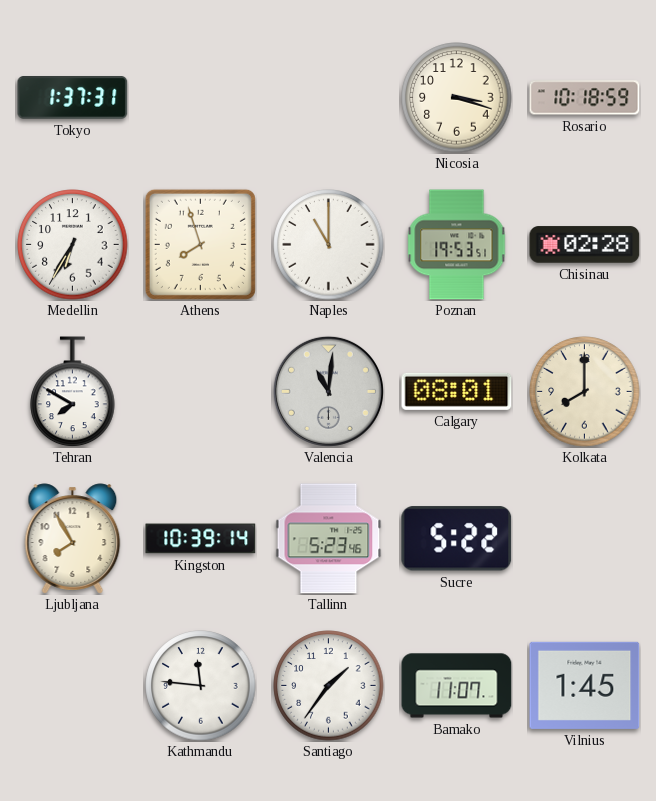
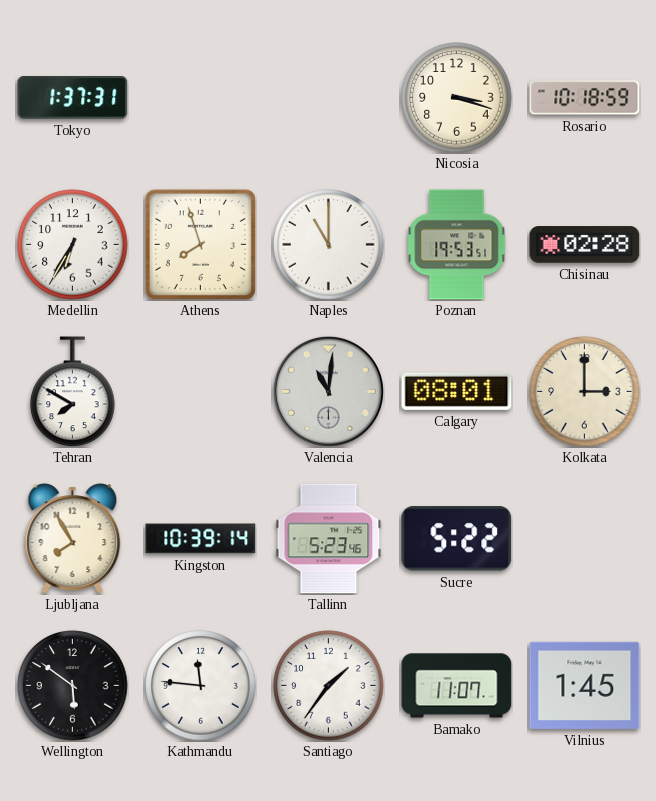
Kolkata: 8:00 -> 3:00
Wellington: none -> 5:51
